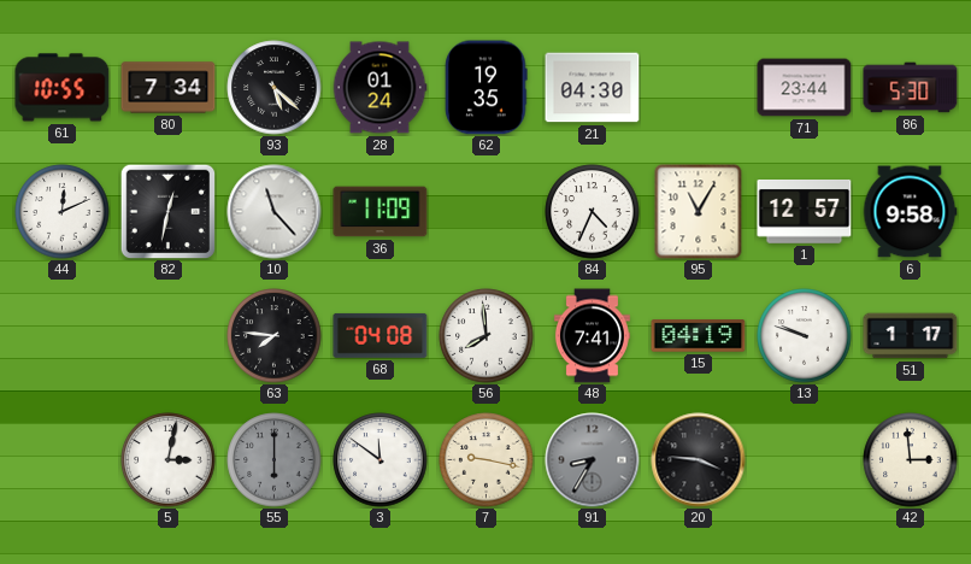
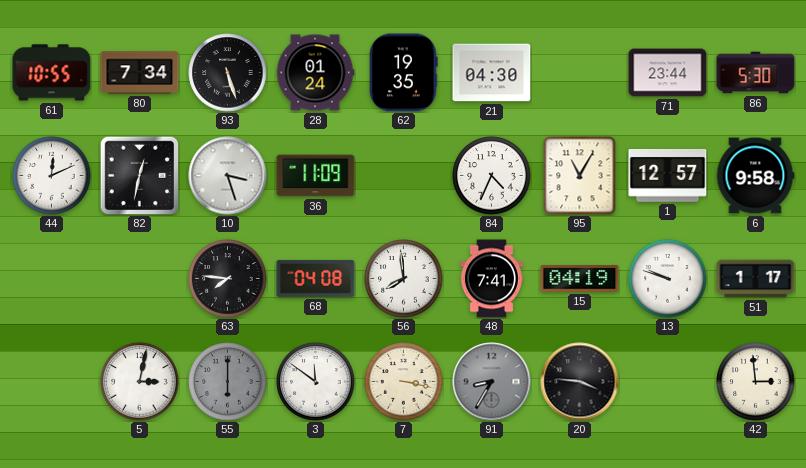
93: 5:22 -> 5:27
10: 11:23 -> 3:27
7: 9:17 -> 3:17
